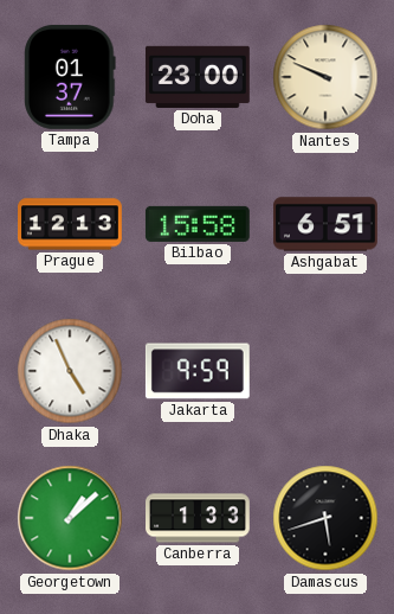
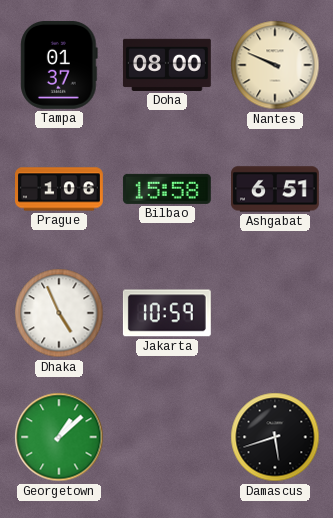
Doha: 23:00 -> 08:00
Prague: 12:13 -> 1:06
Jakarta: 9:59 -> 10:59
Canberra: 1:33 -> none
